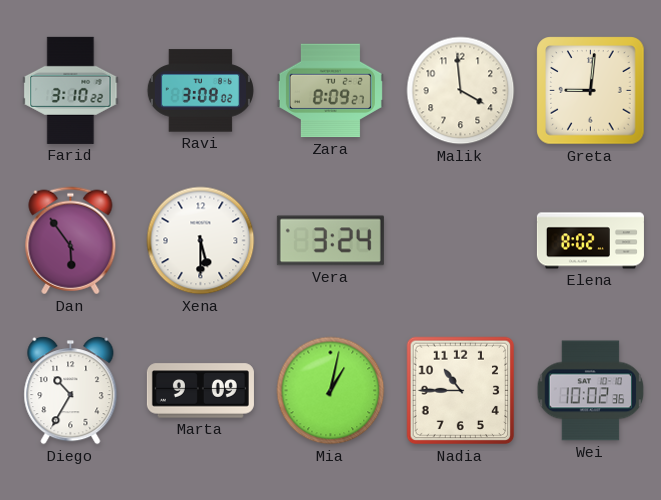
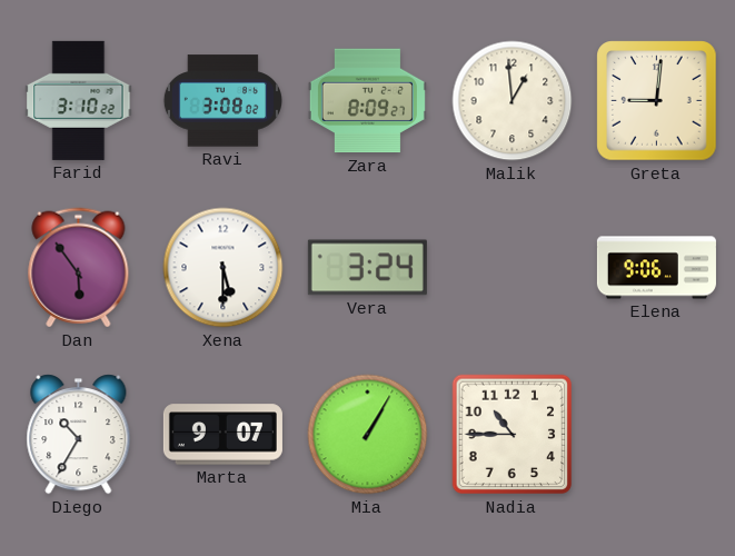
Malik: 3:59 -> 12:59
Elena: 8:02 -> 9:06
Marta: 9:09 -> 9:07
Mia: 1:02 -> 1:05
Wei: 10:02 -> none
